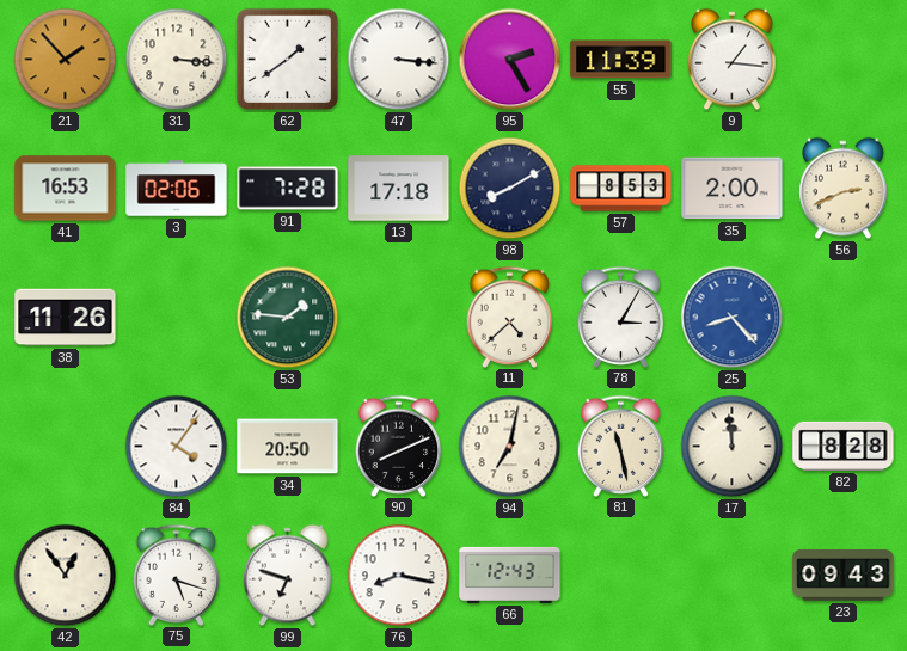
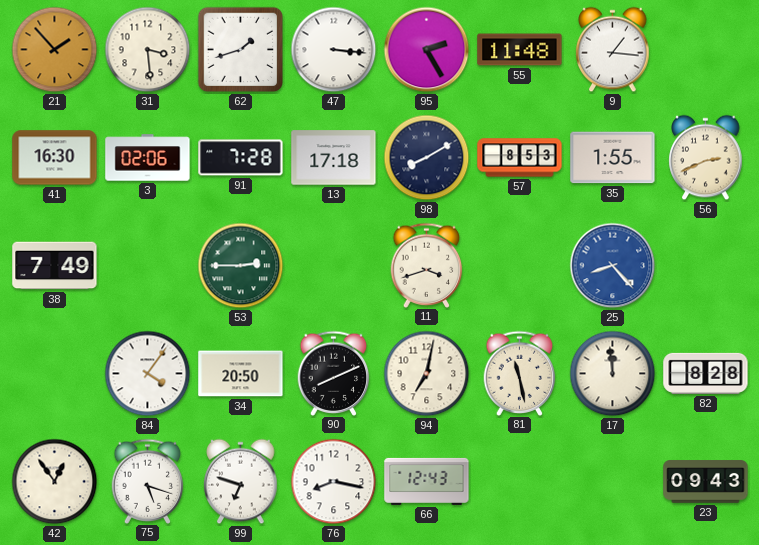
31: 3:16 -> 3:29
62: 1:39 -> 1:42
55: 11:39 -> 11:48
41: 16:53 -> 16:30
35: 2:00 -> 1:55
38: 11:26 -> 7:49
53: 1:46 -> 2:45
11: 4:38 -> 3:42
78: 3:05 -> none
